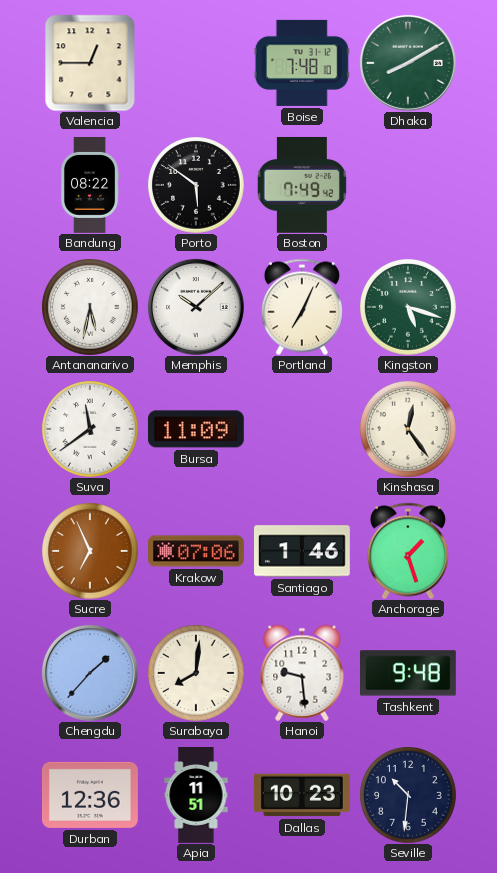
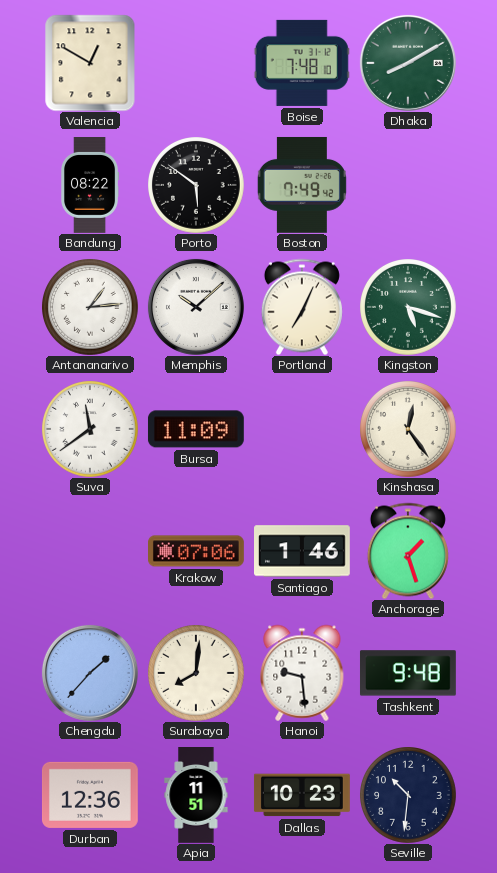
Valencia: 12:45 -> 12:50
Antananarivo: 5:32 -> 1:14
Sucre: 6:56 -> none
